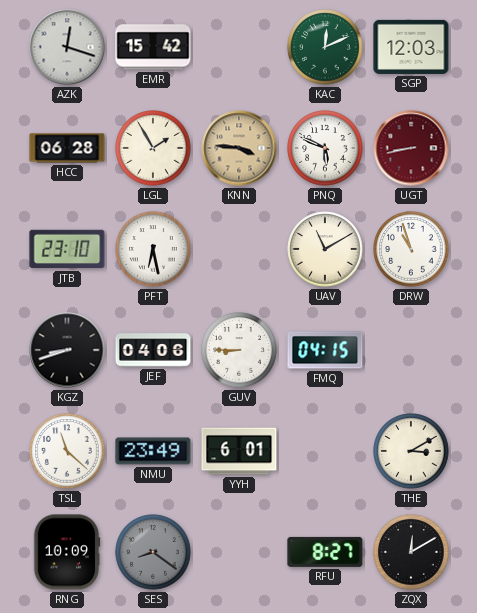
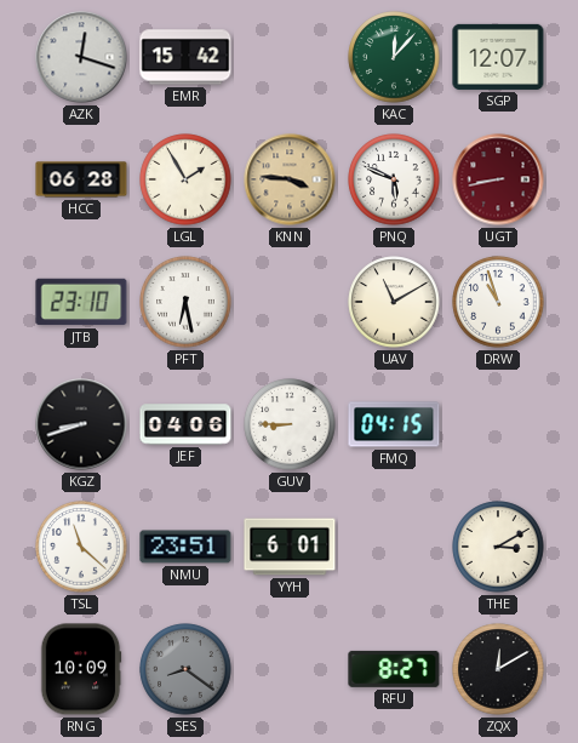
KAC: 12:11 -> 12:07
SGP: 12:03 -> 12:07
NMU: 23:49 -> 23:51
